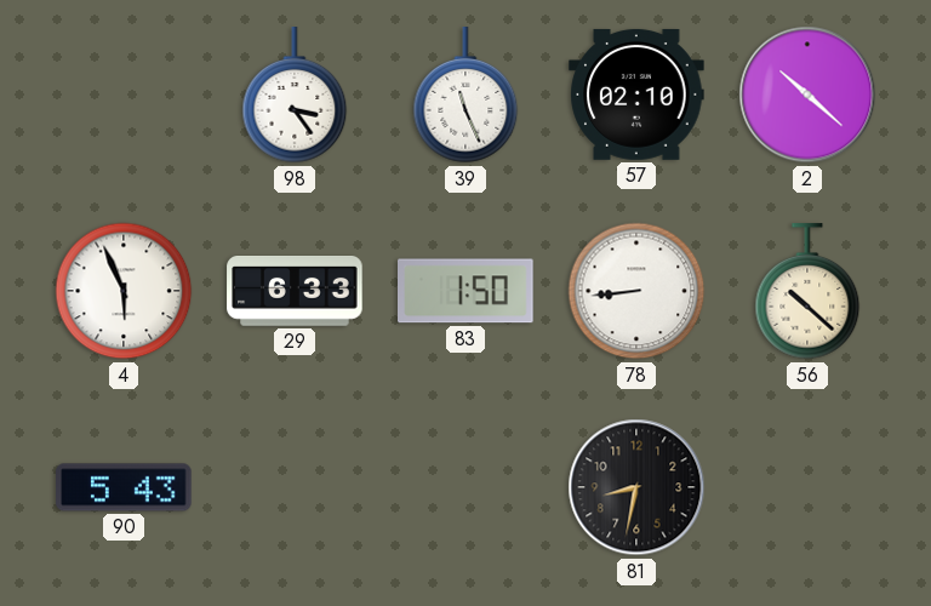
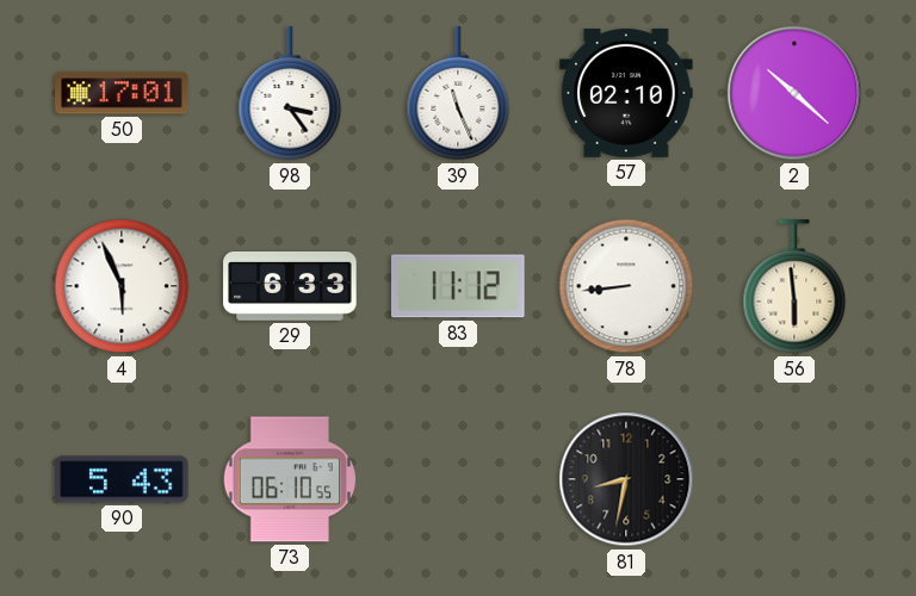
50: none -> 17:01
83: 1:50 -> 11:12
56: 10:22 -> 5:59
73: none -> 06:10
